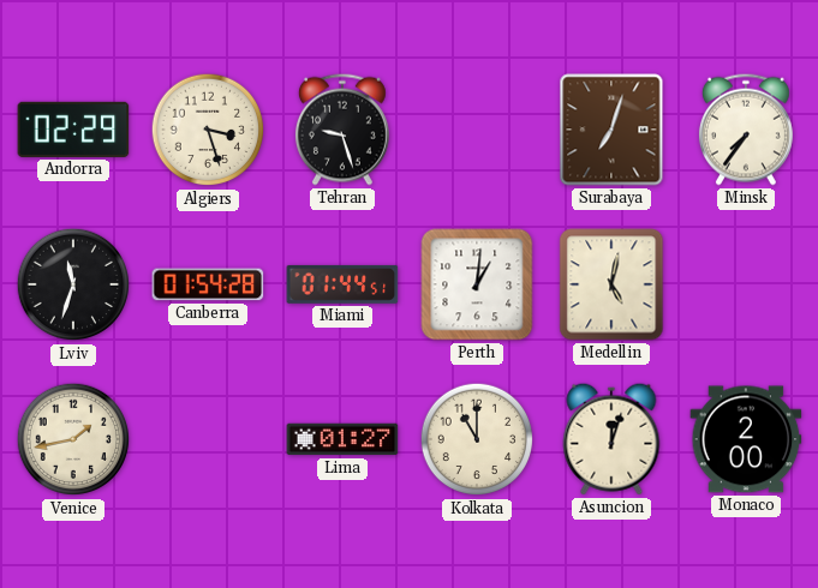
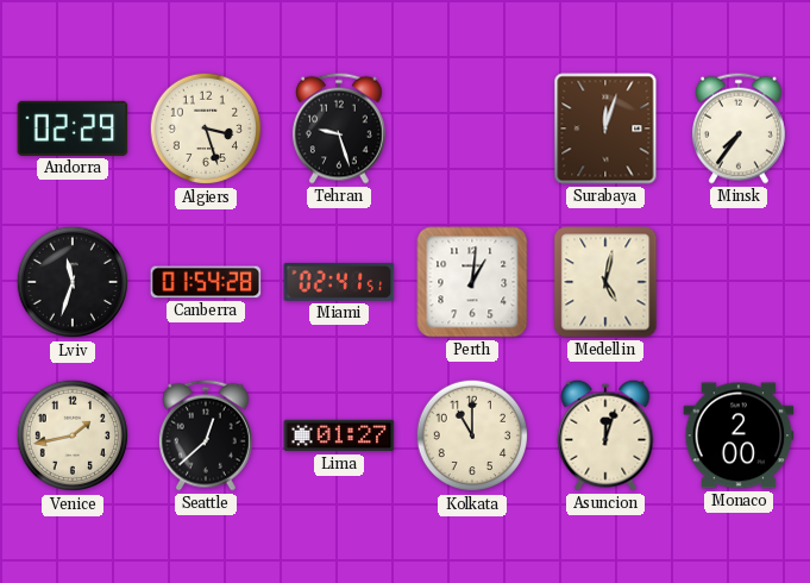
Surabaya: 7:03 -> 12:03
Miami: 01:44 -> 02:41
Seattle: none -> 12:38
